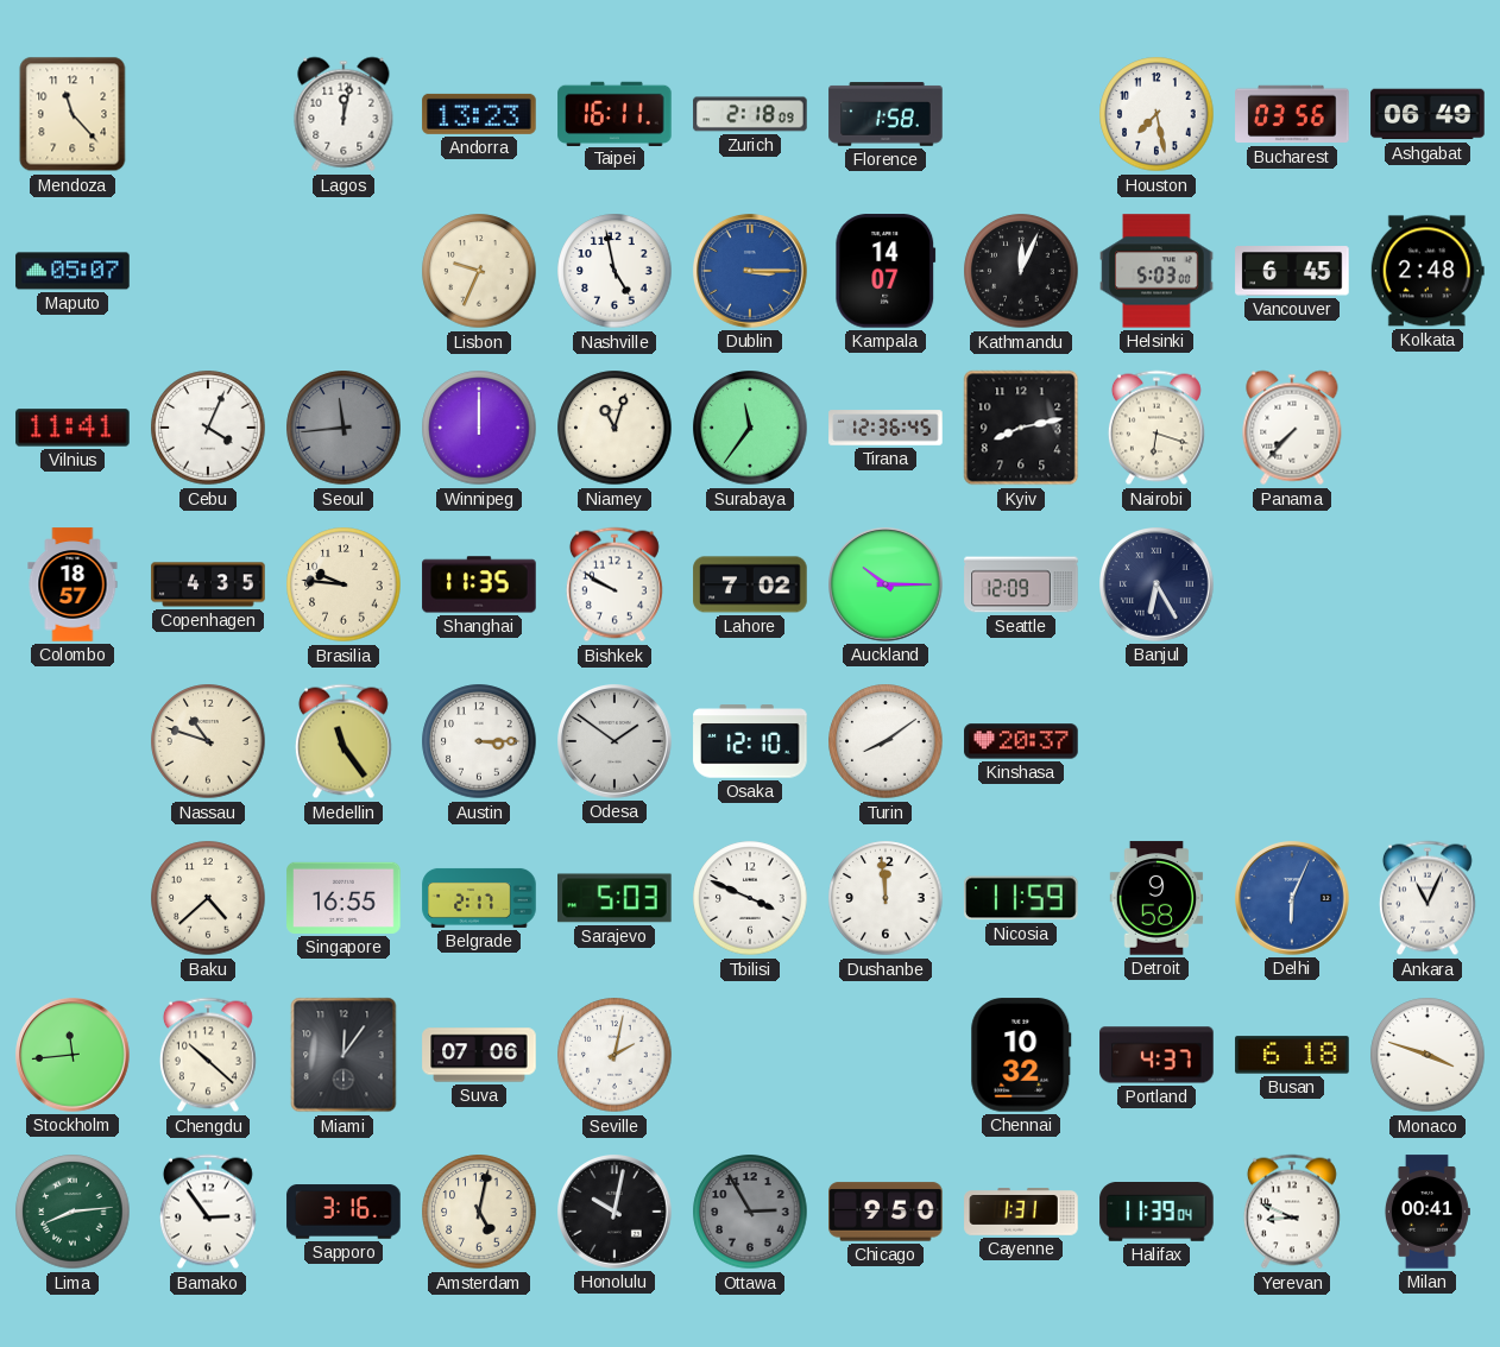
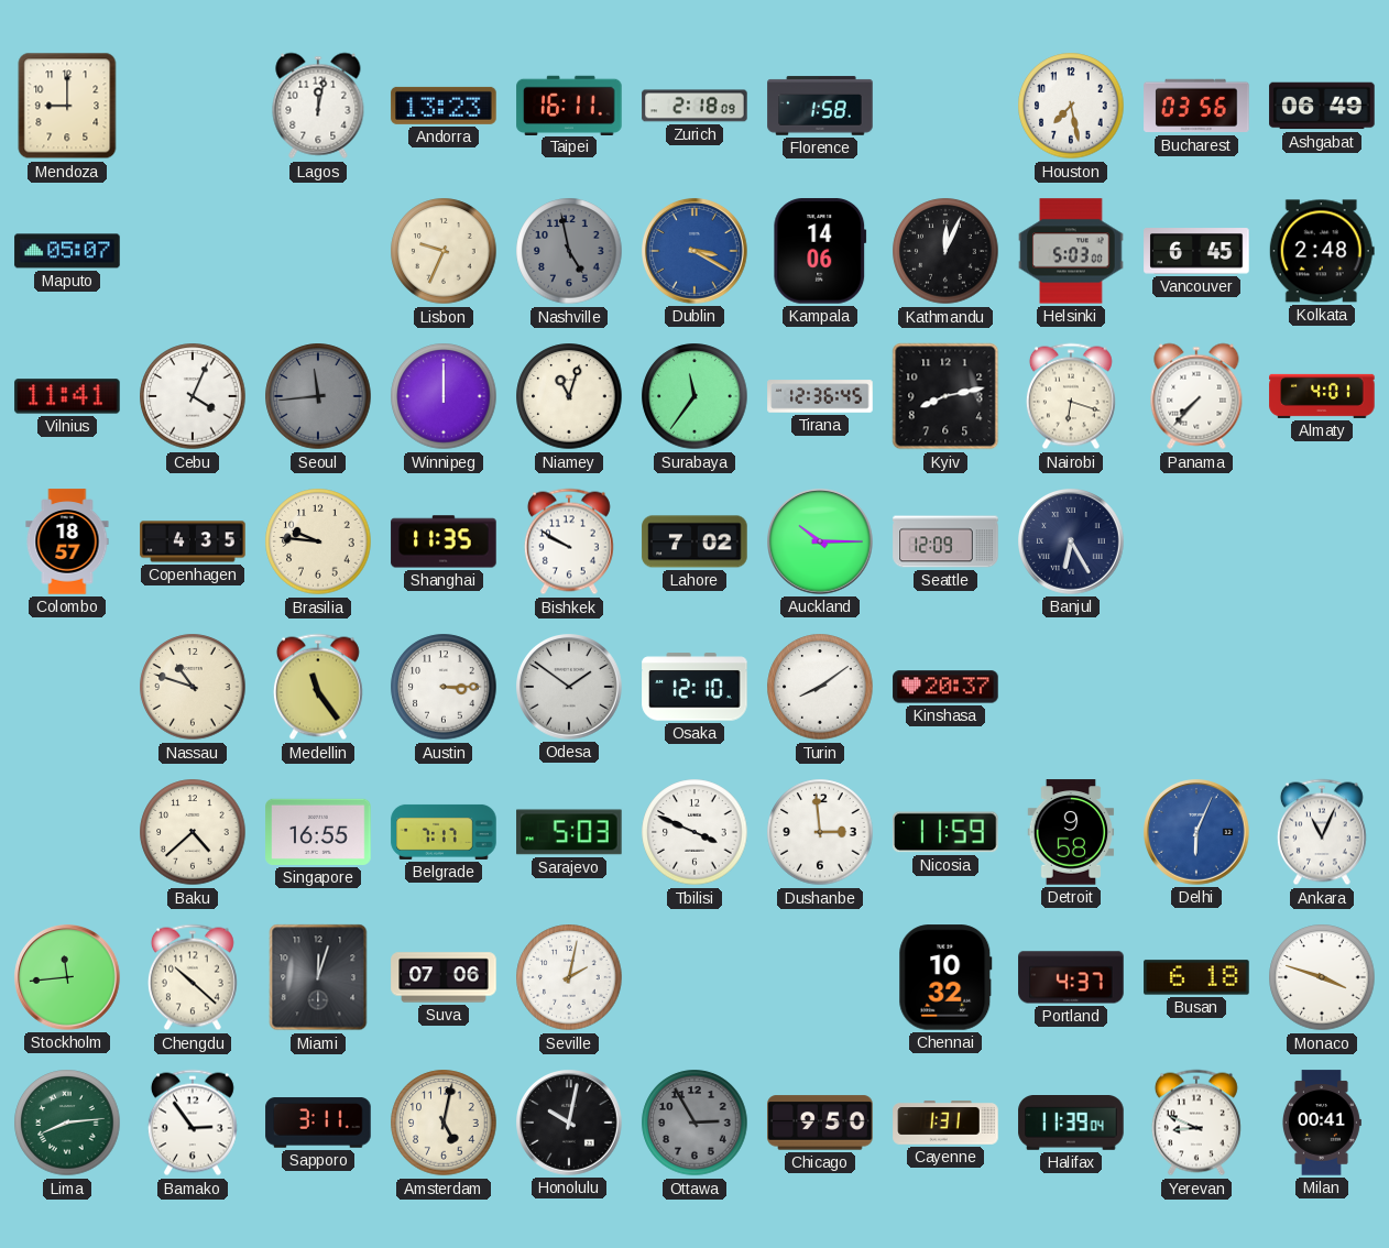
Mendoza: 11:23 -> 9:00
Nashville dial: white -> grey
Dublin: 3:15 -> 3:20
Kampala: 14:07 -> 14:06
Almaty: none -> 4:01
Belgrade: 2:17 -> 7:17
Dushanbe: 11:59 -> 2:59
Miami: 12:06 -> 12:03
Sapporo: 3:16 -> 3:11
